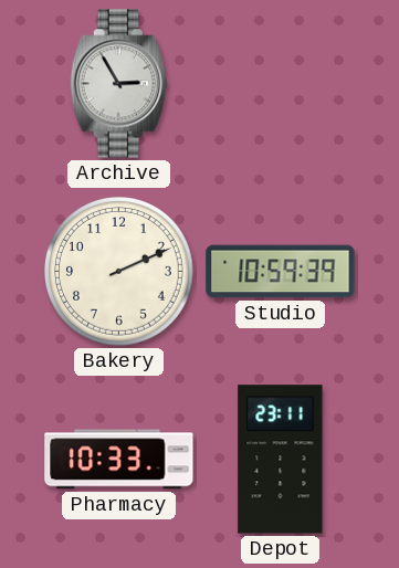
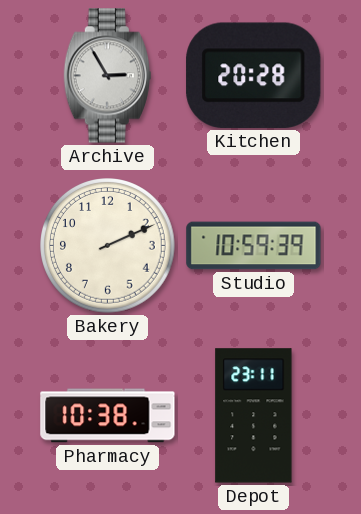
Kitchen: none -> 20:28
Pharmacy: 10:33 -> 10:38
